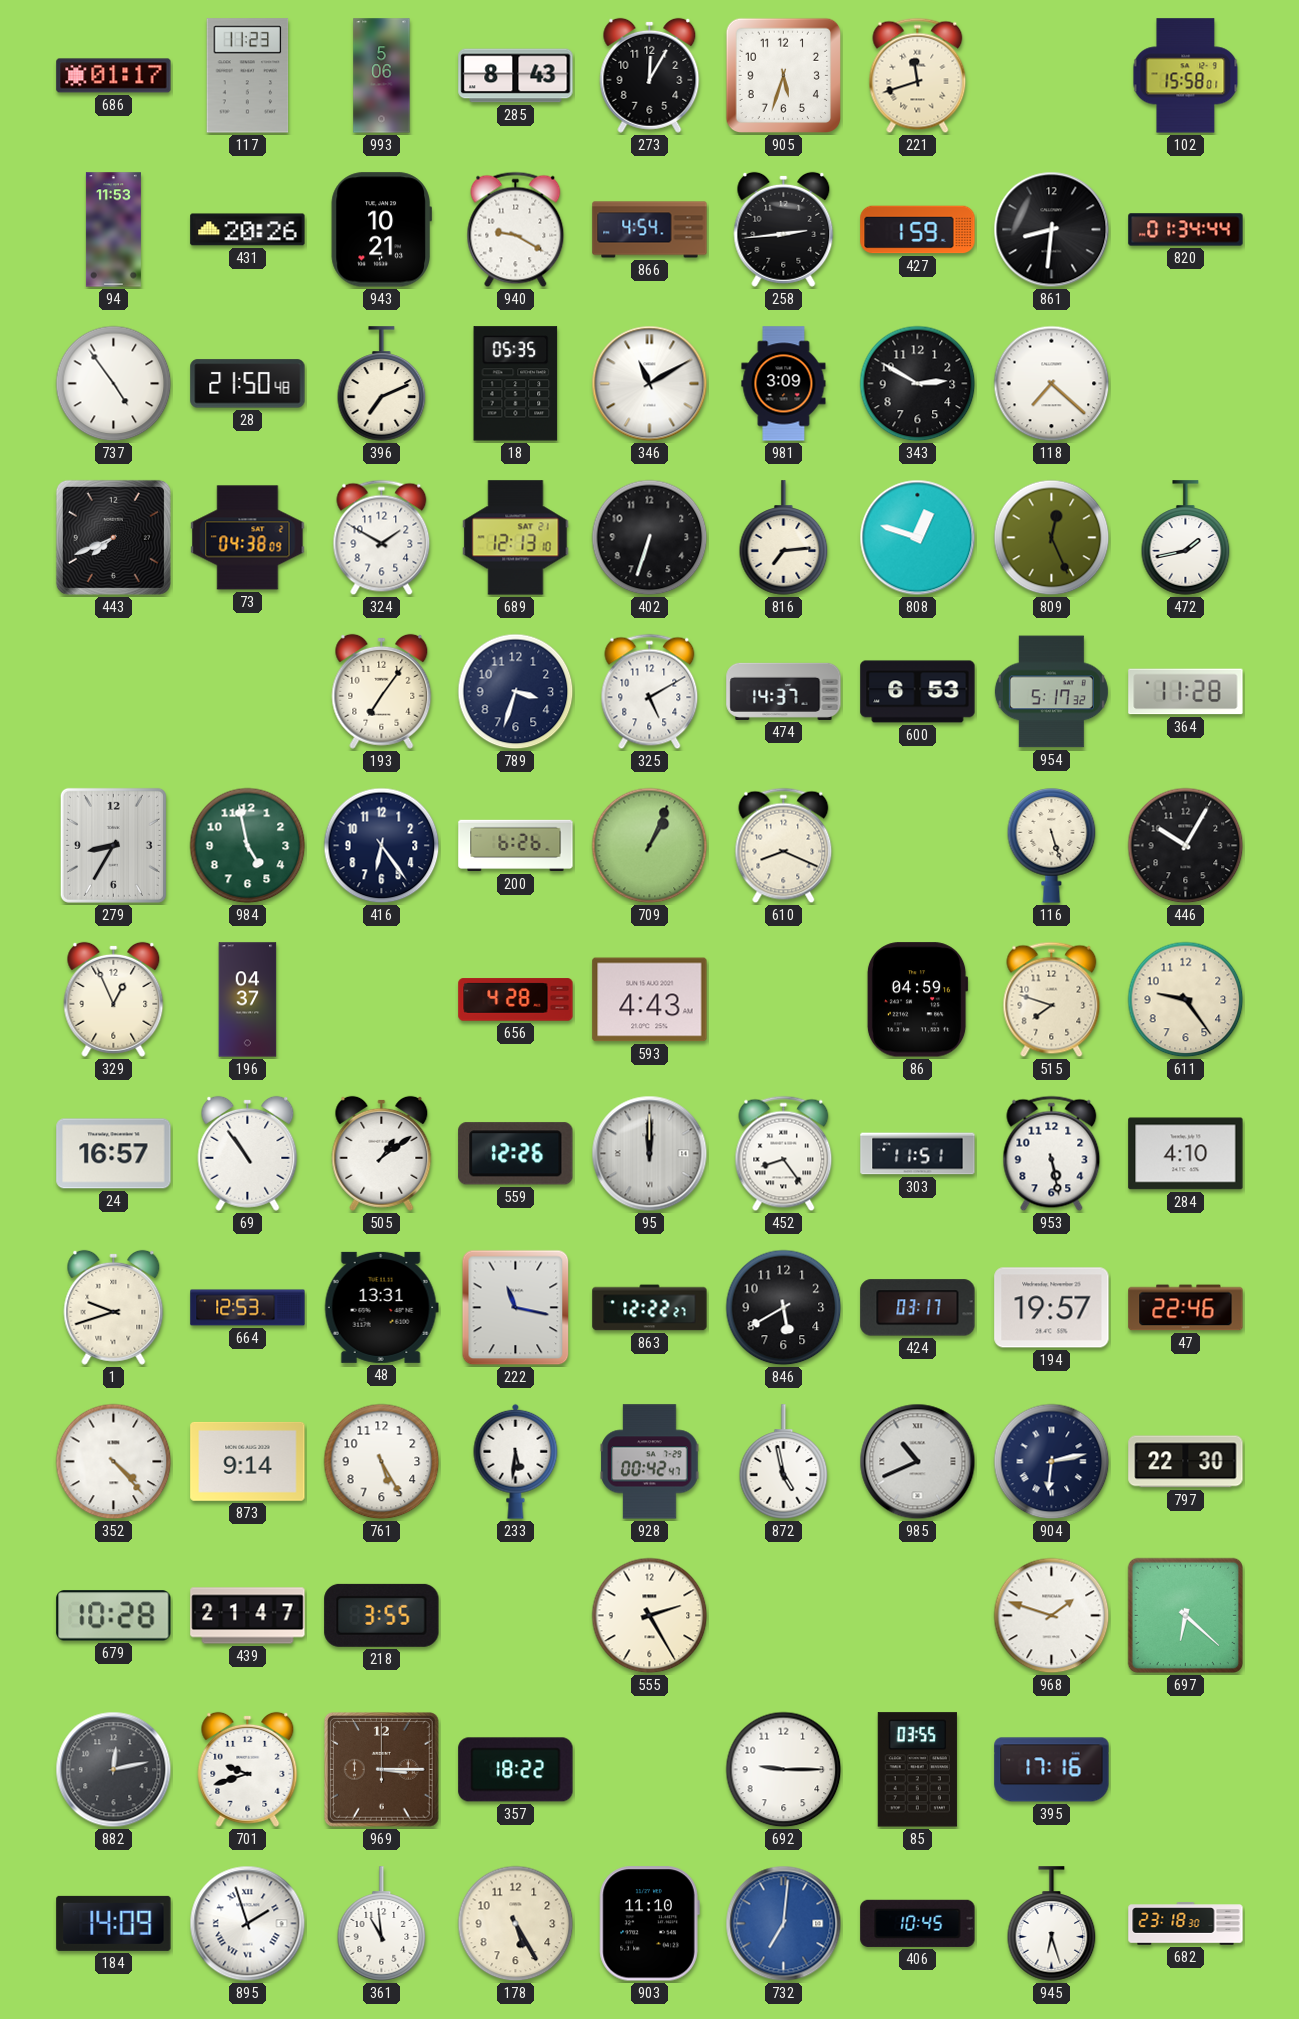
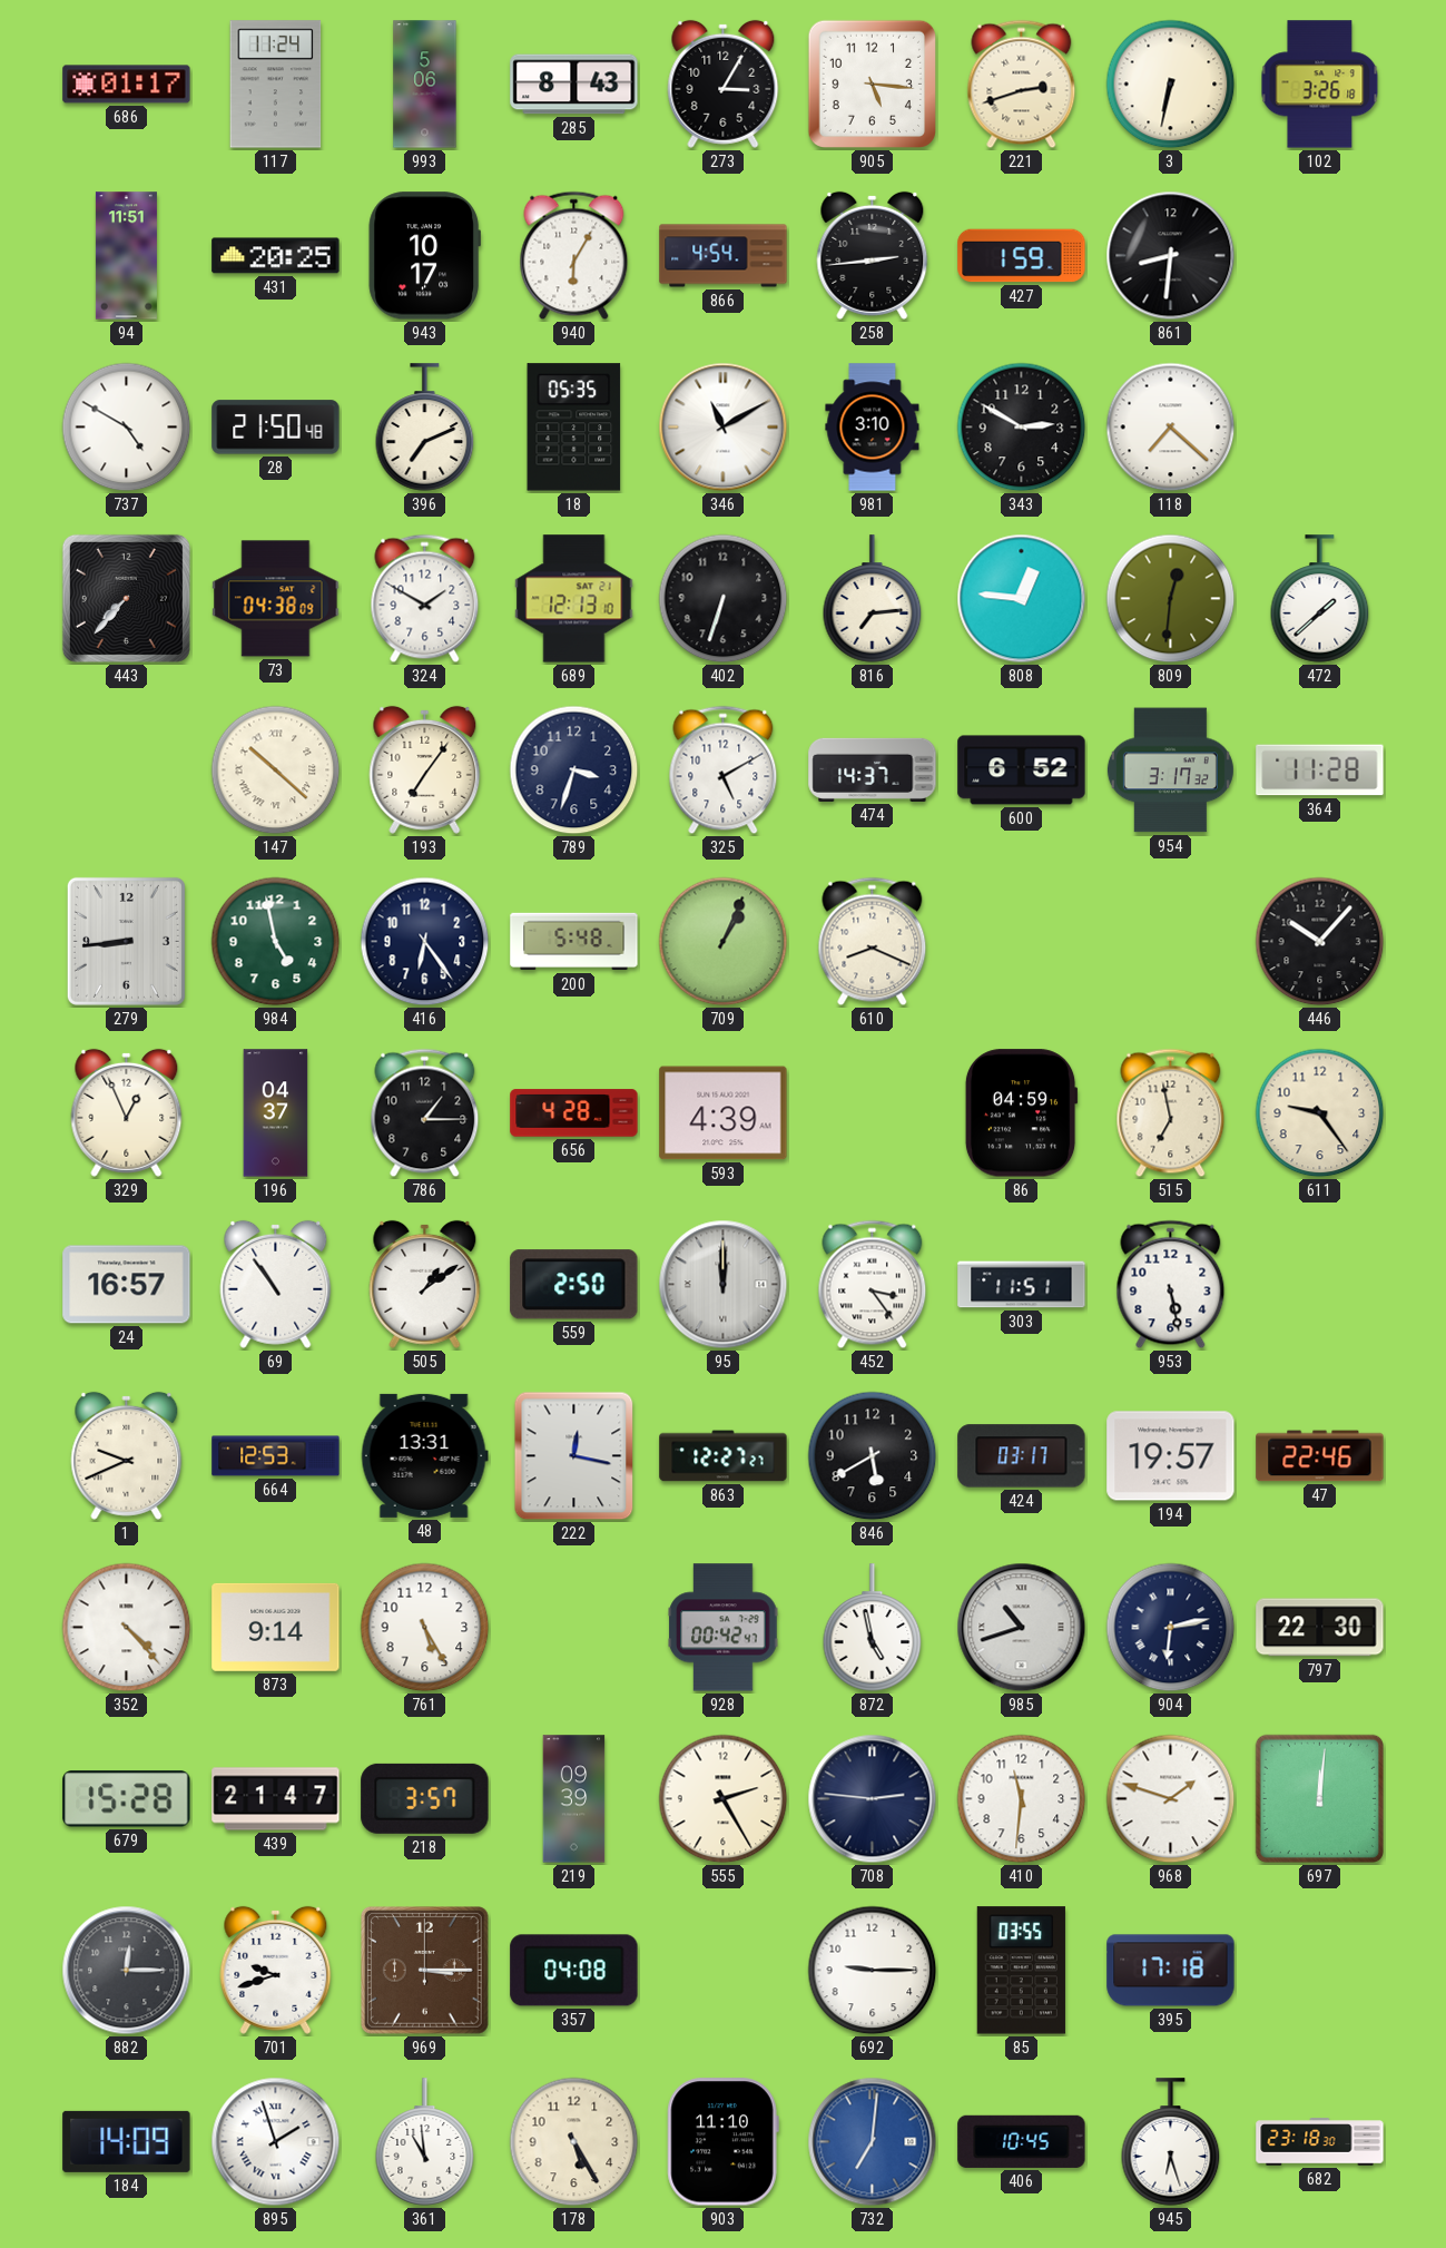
117: 11:23 -> 11:24
273: 12:05 -> 3:05
905: 5:33 -> 5:16
221: 11:42 -> 2:42
3: none -> 6:32
102: 15:58 -> 3:26
94: 11:53 -> 11:51
431: 20:26 -> 20:25
943: 10:21 -> 10:17
940: 9:20 -> 6:05
820: 01:34 -> none
737: 4:54 -> 4:50
981: 3:09 -> 3:10
443: 7:41 -> 7:37
808: 12:48 -> 12:46
809: 12:26 -> 12:31
472: 1:43 -> 1:38
147: none -> 10:22
600: 6:53 -> 6:52
954: 5:17 -> 3:17
279: 8:35 -> 8:44
200: 6:26 -> 5:48
116: 5:27 -> none
446: 10:05 -> 10:07
786: none -> 1:15
593: 4:43 -> 4:39
515: 7:48 -> 6:58
559: 12:26 -> 2:50
452: 8:24 -> 3:24
284: 4:10 -> none
1: 9:42 -> 9:41
222: 11:17 -> 12:17
863: 12:22 -> 12:27
233: 5:31 -> none
985: 10:41 -> 10:42
679: 10:28 -> 15:28
218: 3:55 -> 3:57
219: none -> 09:39
708: none -> 2:46
410: none -> 11:31
697: 6:22 -> 12:01
882: 12:13 -> 12:15
357: 18:22 -> 04:08
395: 17:16 -> 17:18
